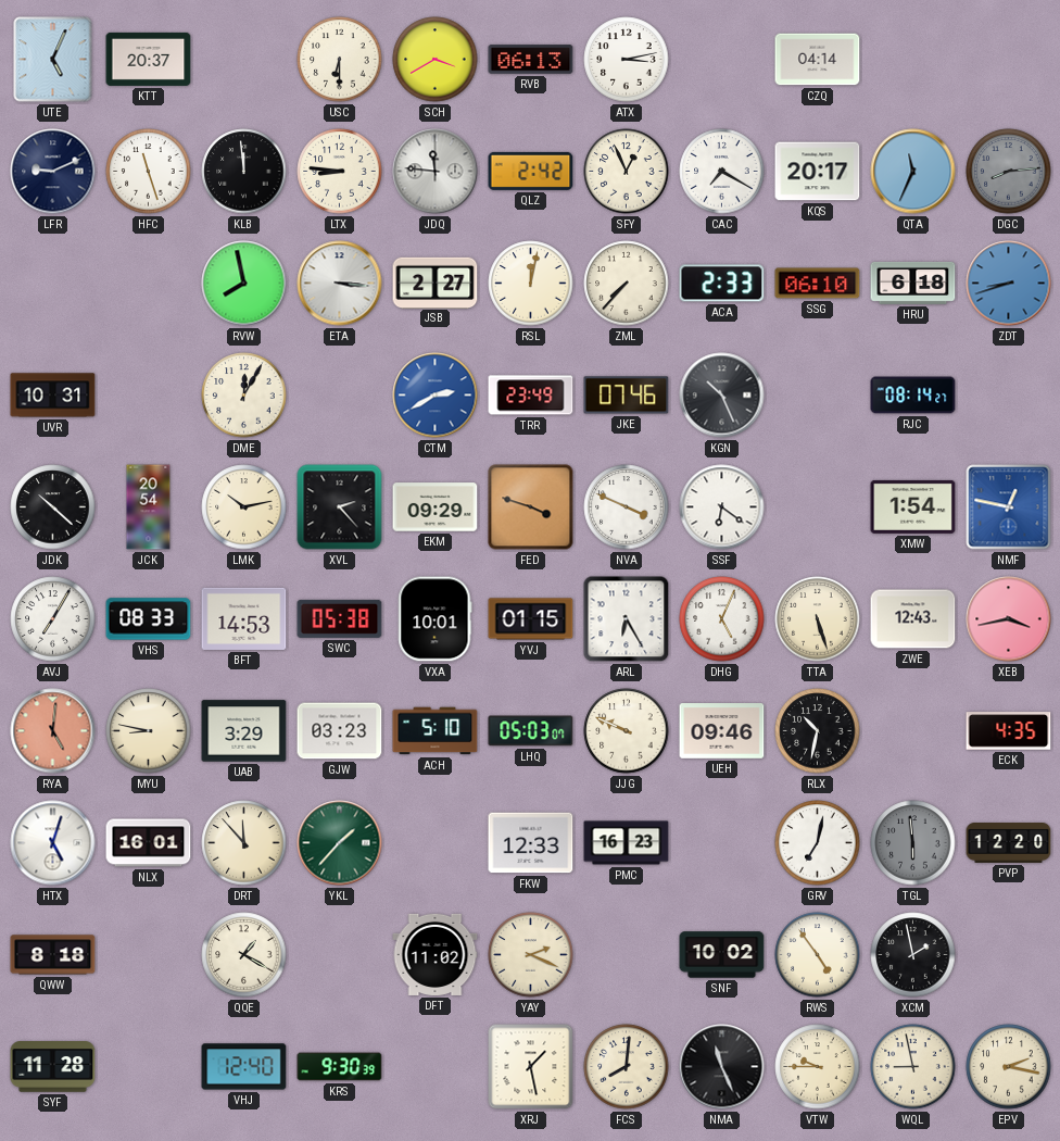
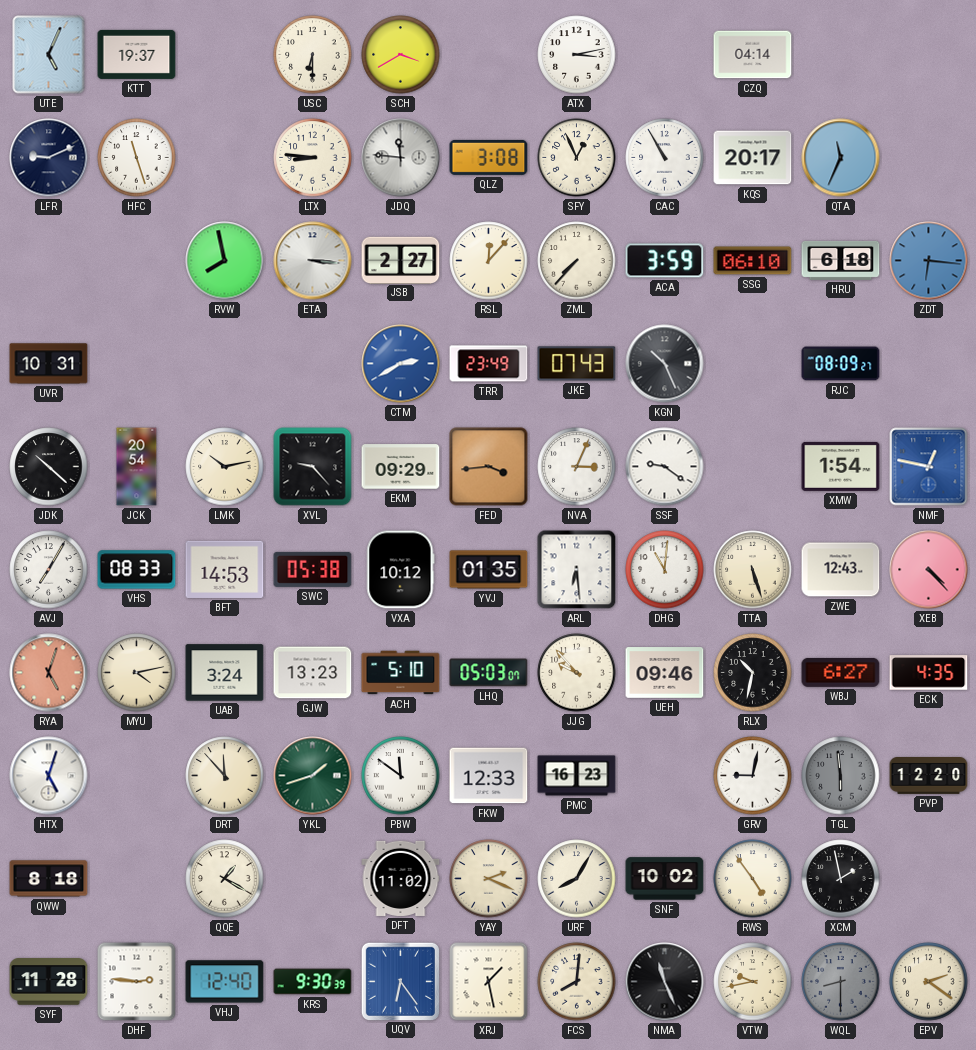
KTT: 20:37 -> 19:37
RVB: 06:13 -> none
KLB: 11:59 -> none
QLZ: 2:42 -> 3:08
CAC: 7:20 -> 10:55
DGC: 8:14 -> none
RSL: 12:02 -> 12:07
ACA: 2:33 -> 3:59
ZDT: 8:42 -> 6:16
DME: 12:05 -> none
JKE: 07:46 -> 07:43
RJC: 08:14 -> 08:09
XVL: 2:23 -> 9:23
FED: 3:48 -> 3:44
NVA: 3:49 -> 3:04
SSF: 6:21 -> 9:21
VXA: 10:01 -> 10:12
YVJ: 01:15 -> 01:35
ARL: 6:25 -> 6:29
DHG: 5:04 -> 11:01
XEB: 3:43 -> 4:23
RYA: 5:01 -> 5:03
MYU: 8:47 -> 4:13
UAB: 3:29 -> 3:24
GJW: 03:23 -> 13:23
JJG: 9:49 -> 9:53
WBJ: none -> 6:27
NLX: 16:01 -> none
YKL: 1:37 -> 1:42
PBW: none -> 11:51
GRV: 7:02 -> 9:02
URF: none -> 8:05
DHF: none -> 2:46
UQV: none -> 6:24
VTW: 9:45 -> 9:43
WQL: 8:58 -> 8:30
WQL dial: cream -> grey
EPV: 2:17 -> 2:21
